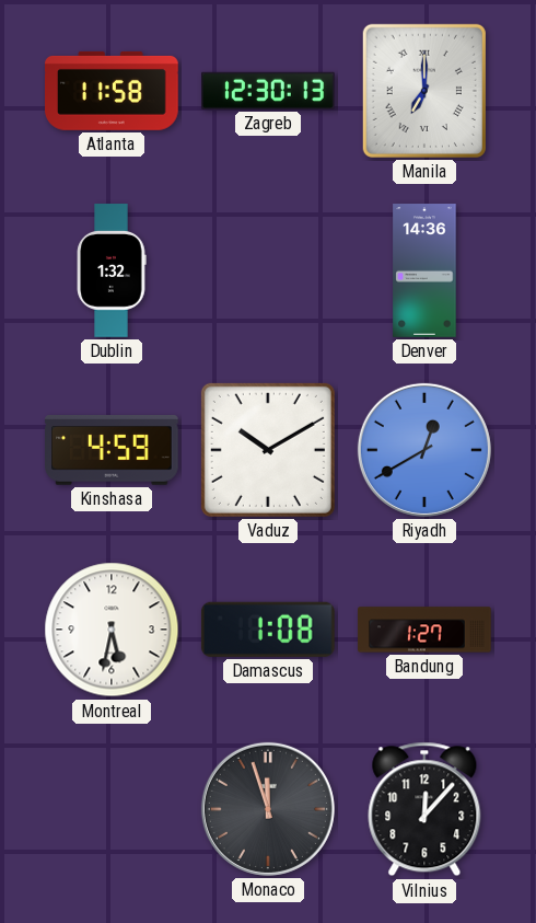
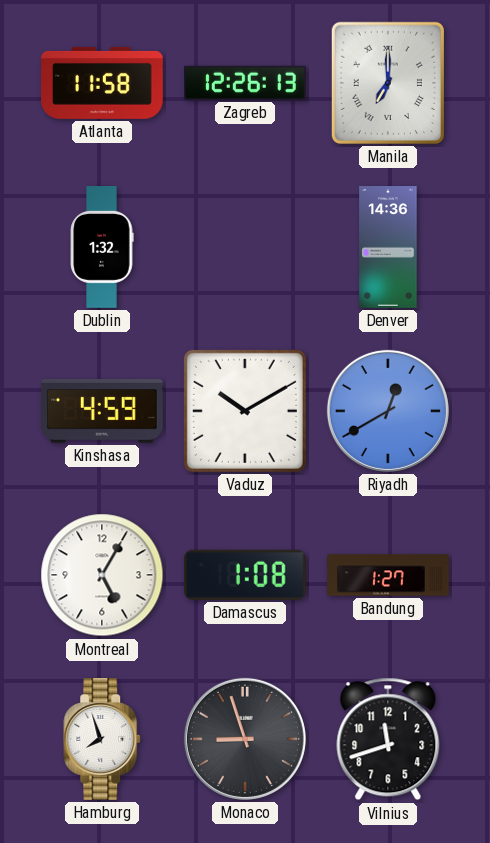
Zagreb: 12:30 -> 12:26
Montreal: 5:32 -> 5:05
Hamburg: none -> 7:57
Monaco: 11:57 -> 8:57
Vilnius: 12:07 -> 11:42
